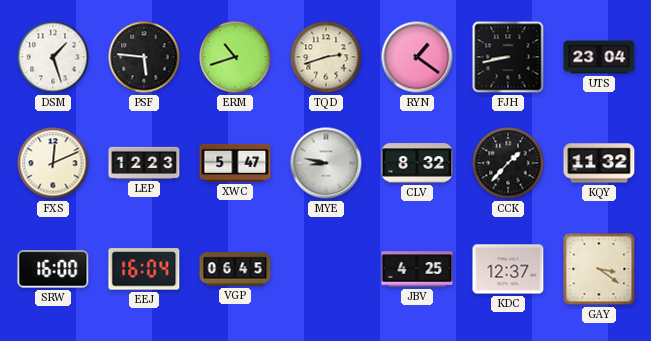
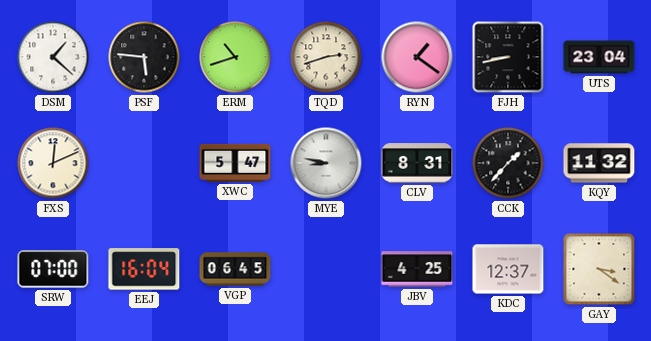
DSM: 1:27 -> 1:22
LEP: 12:23 -> none
CLV: 8:32 -> 8:31
SRW: 16:00 -> 07:00
